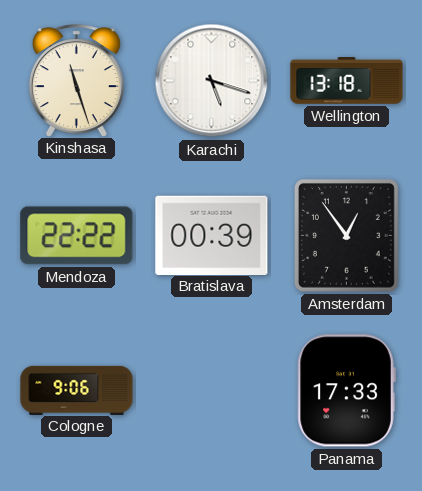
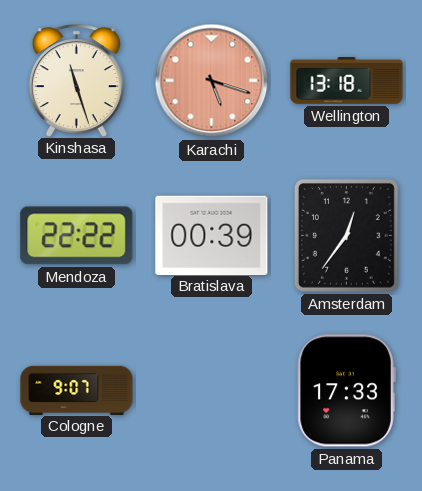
Karachi dial: white -> salmon
Amsterdam: 12:54 -> 12:36
Cologne: 9:06 -> 9:07
